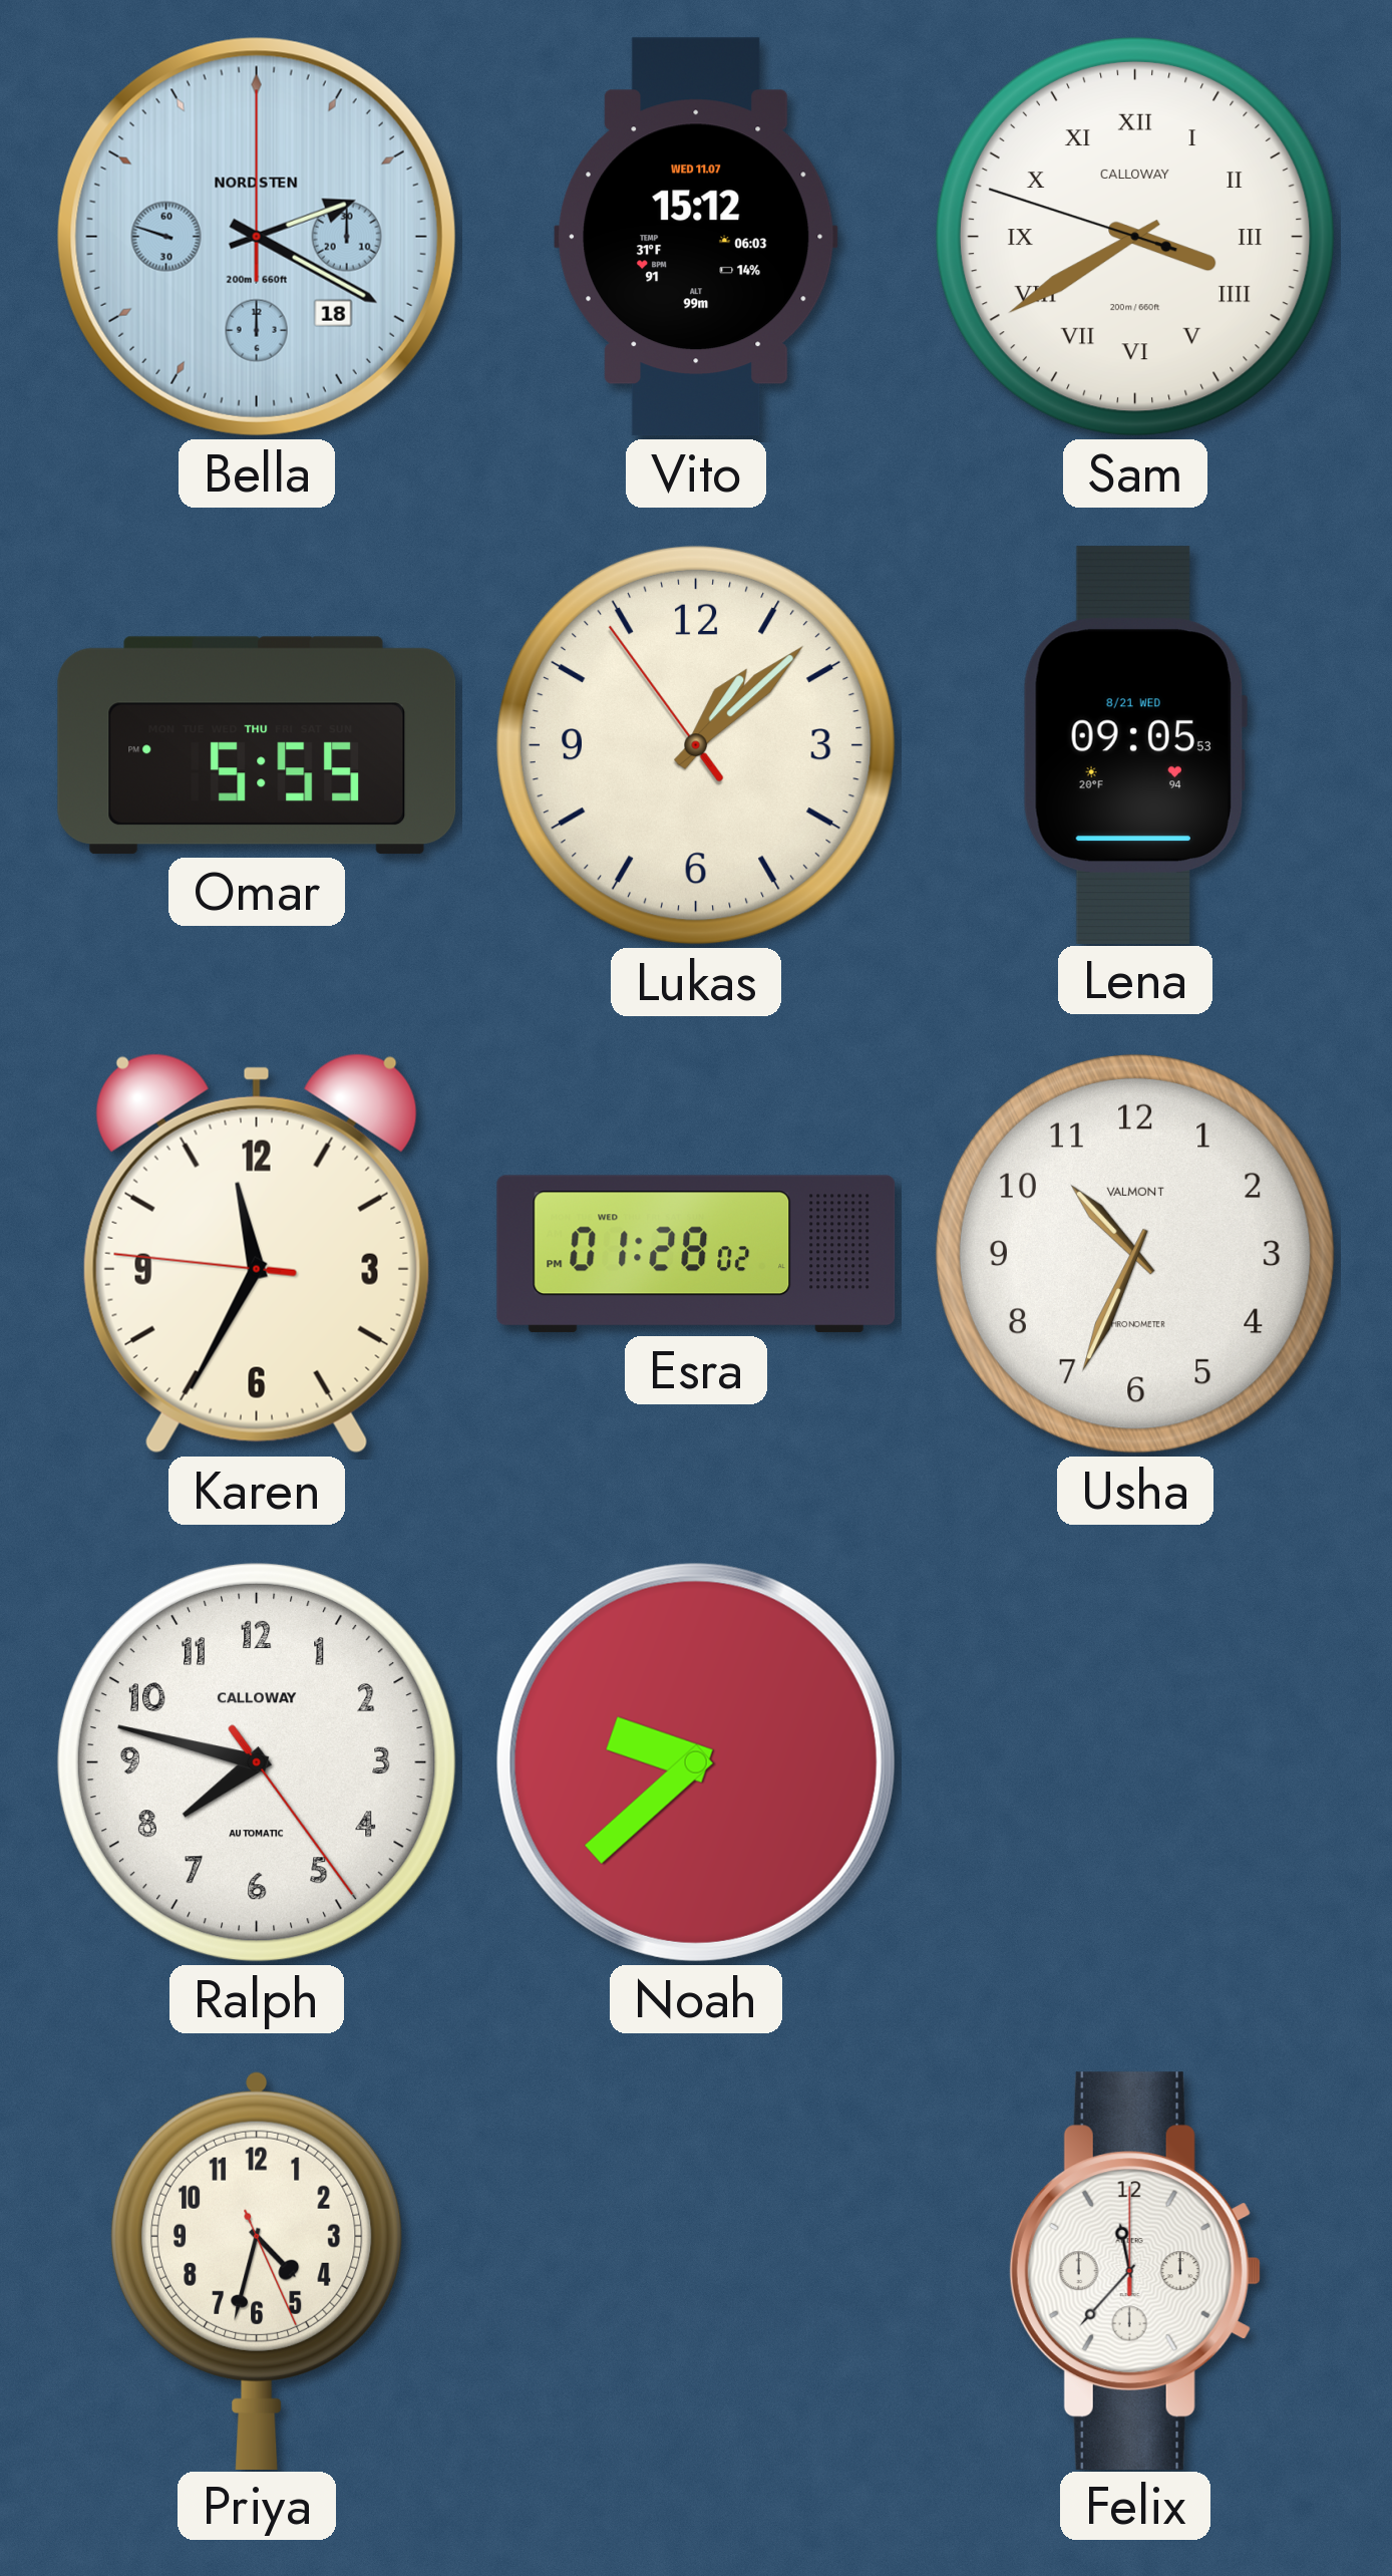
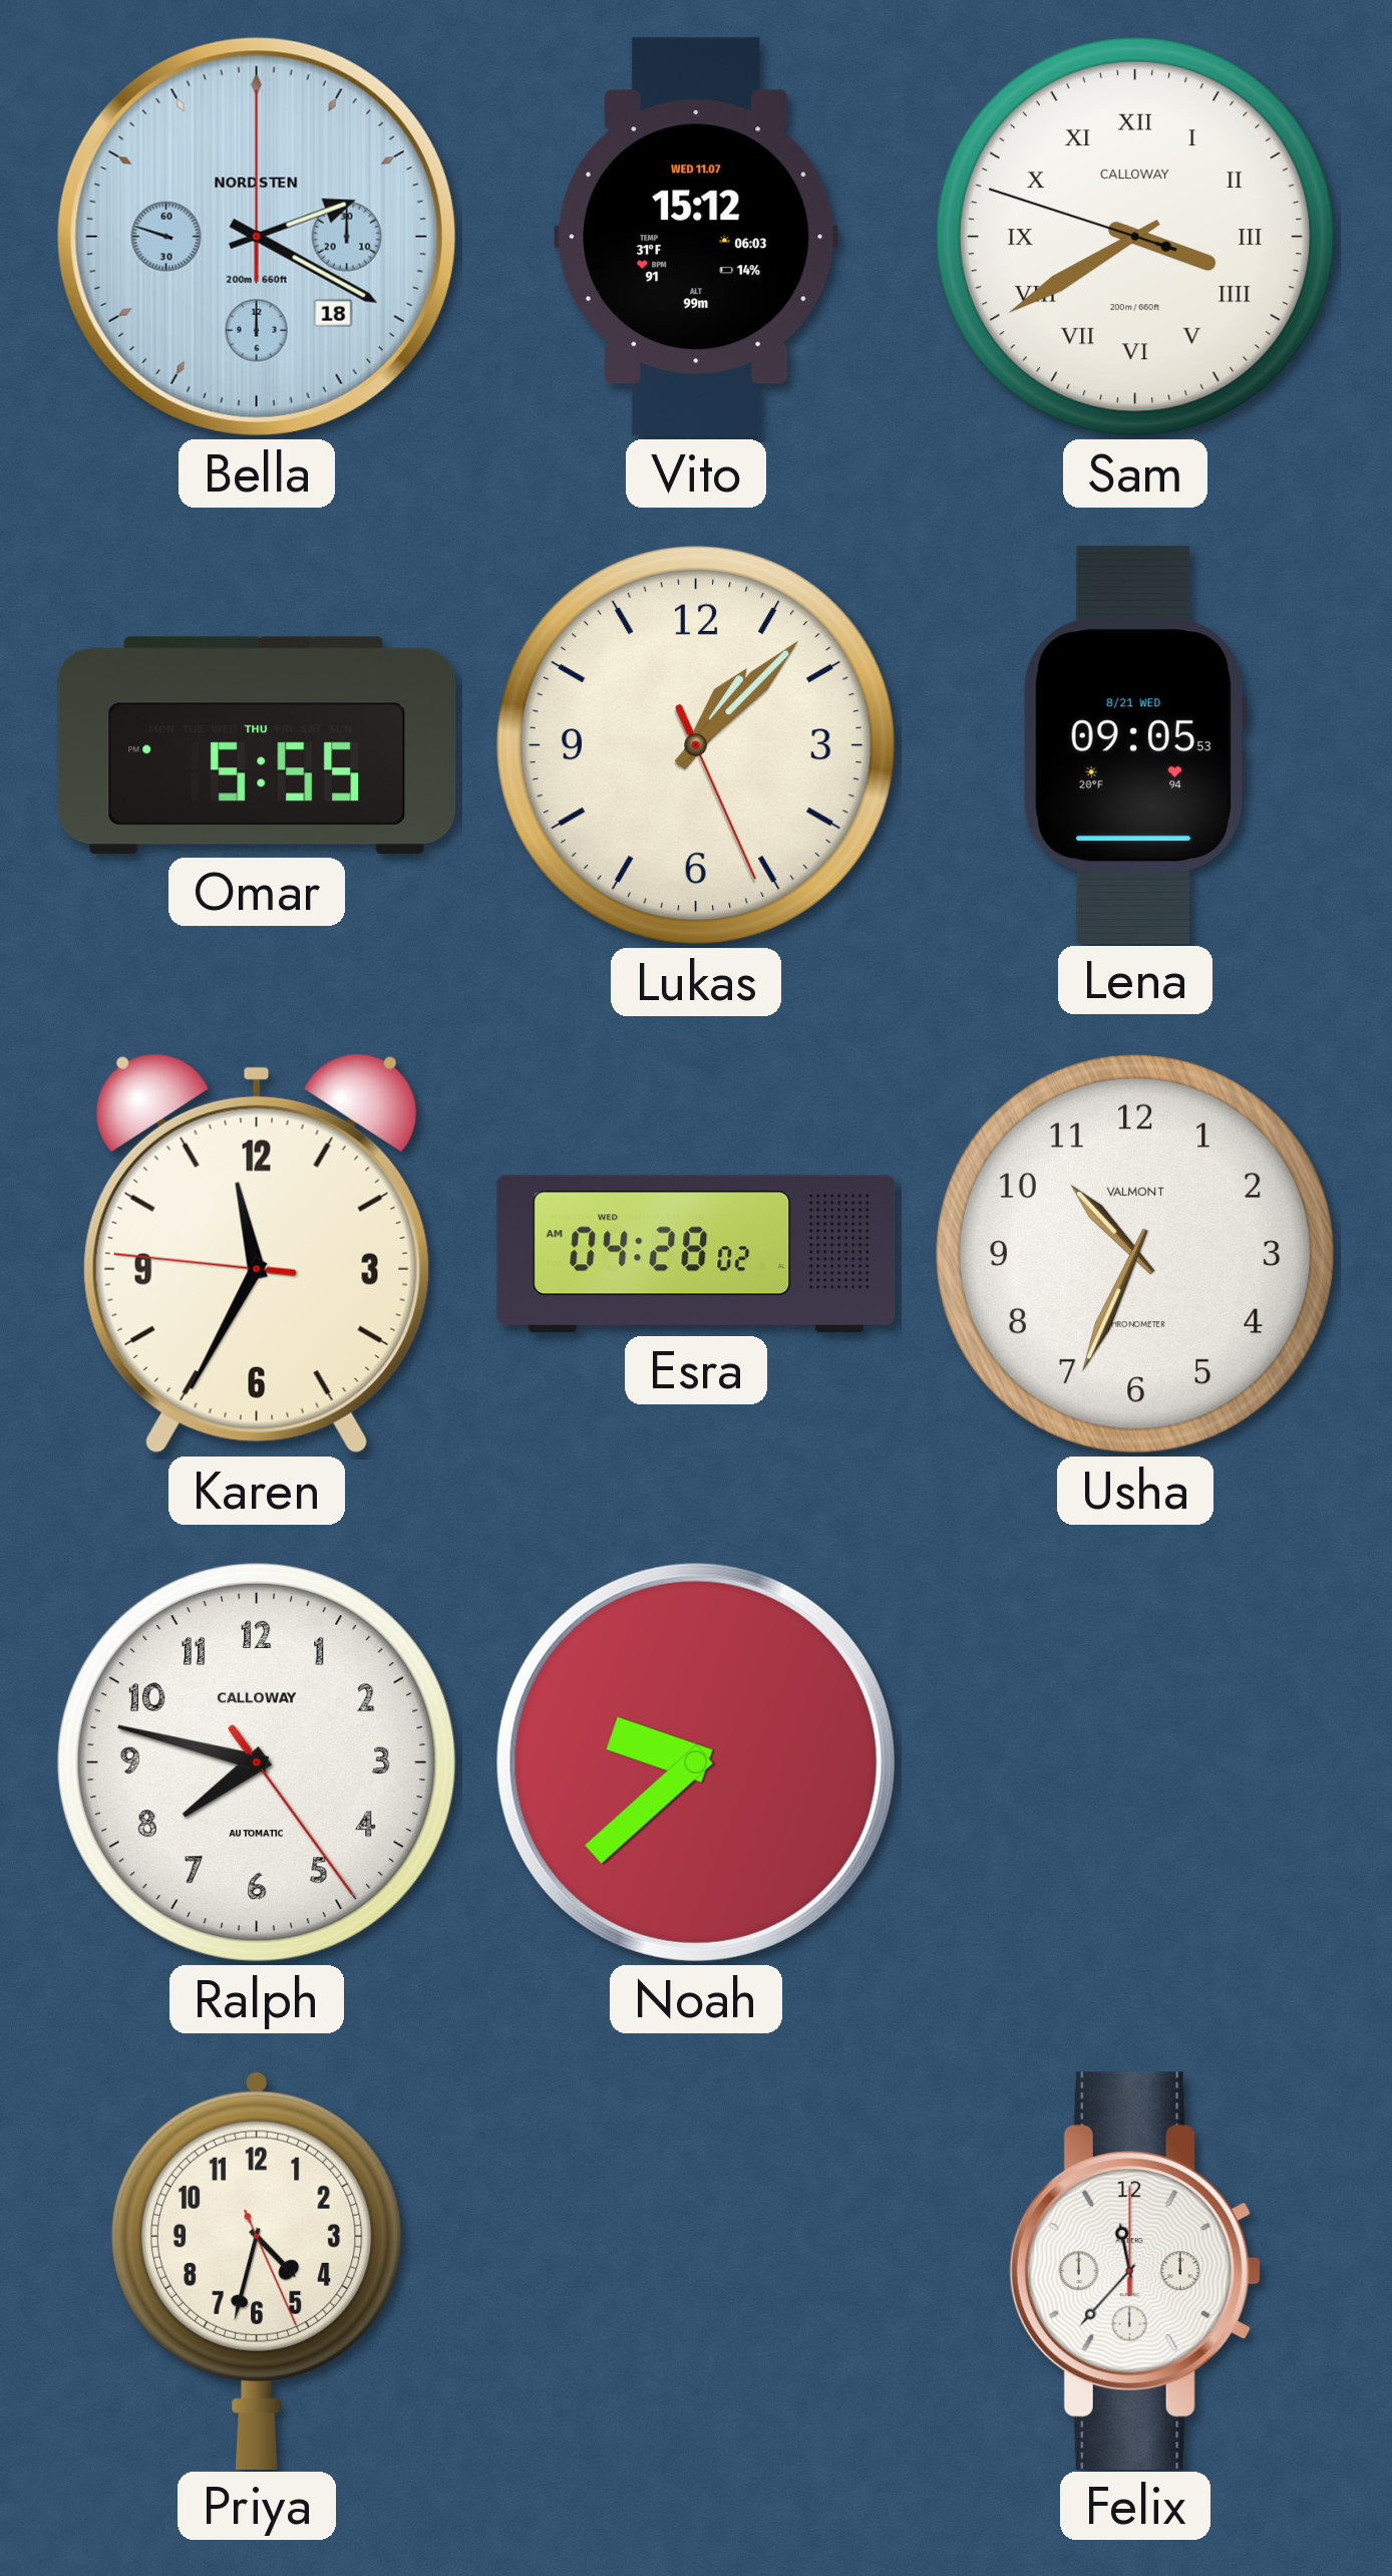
Lukas: 1:07:54 -> 1:07:26
Esra: 01:28 -> 04:28
